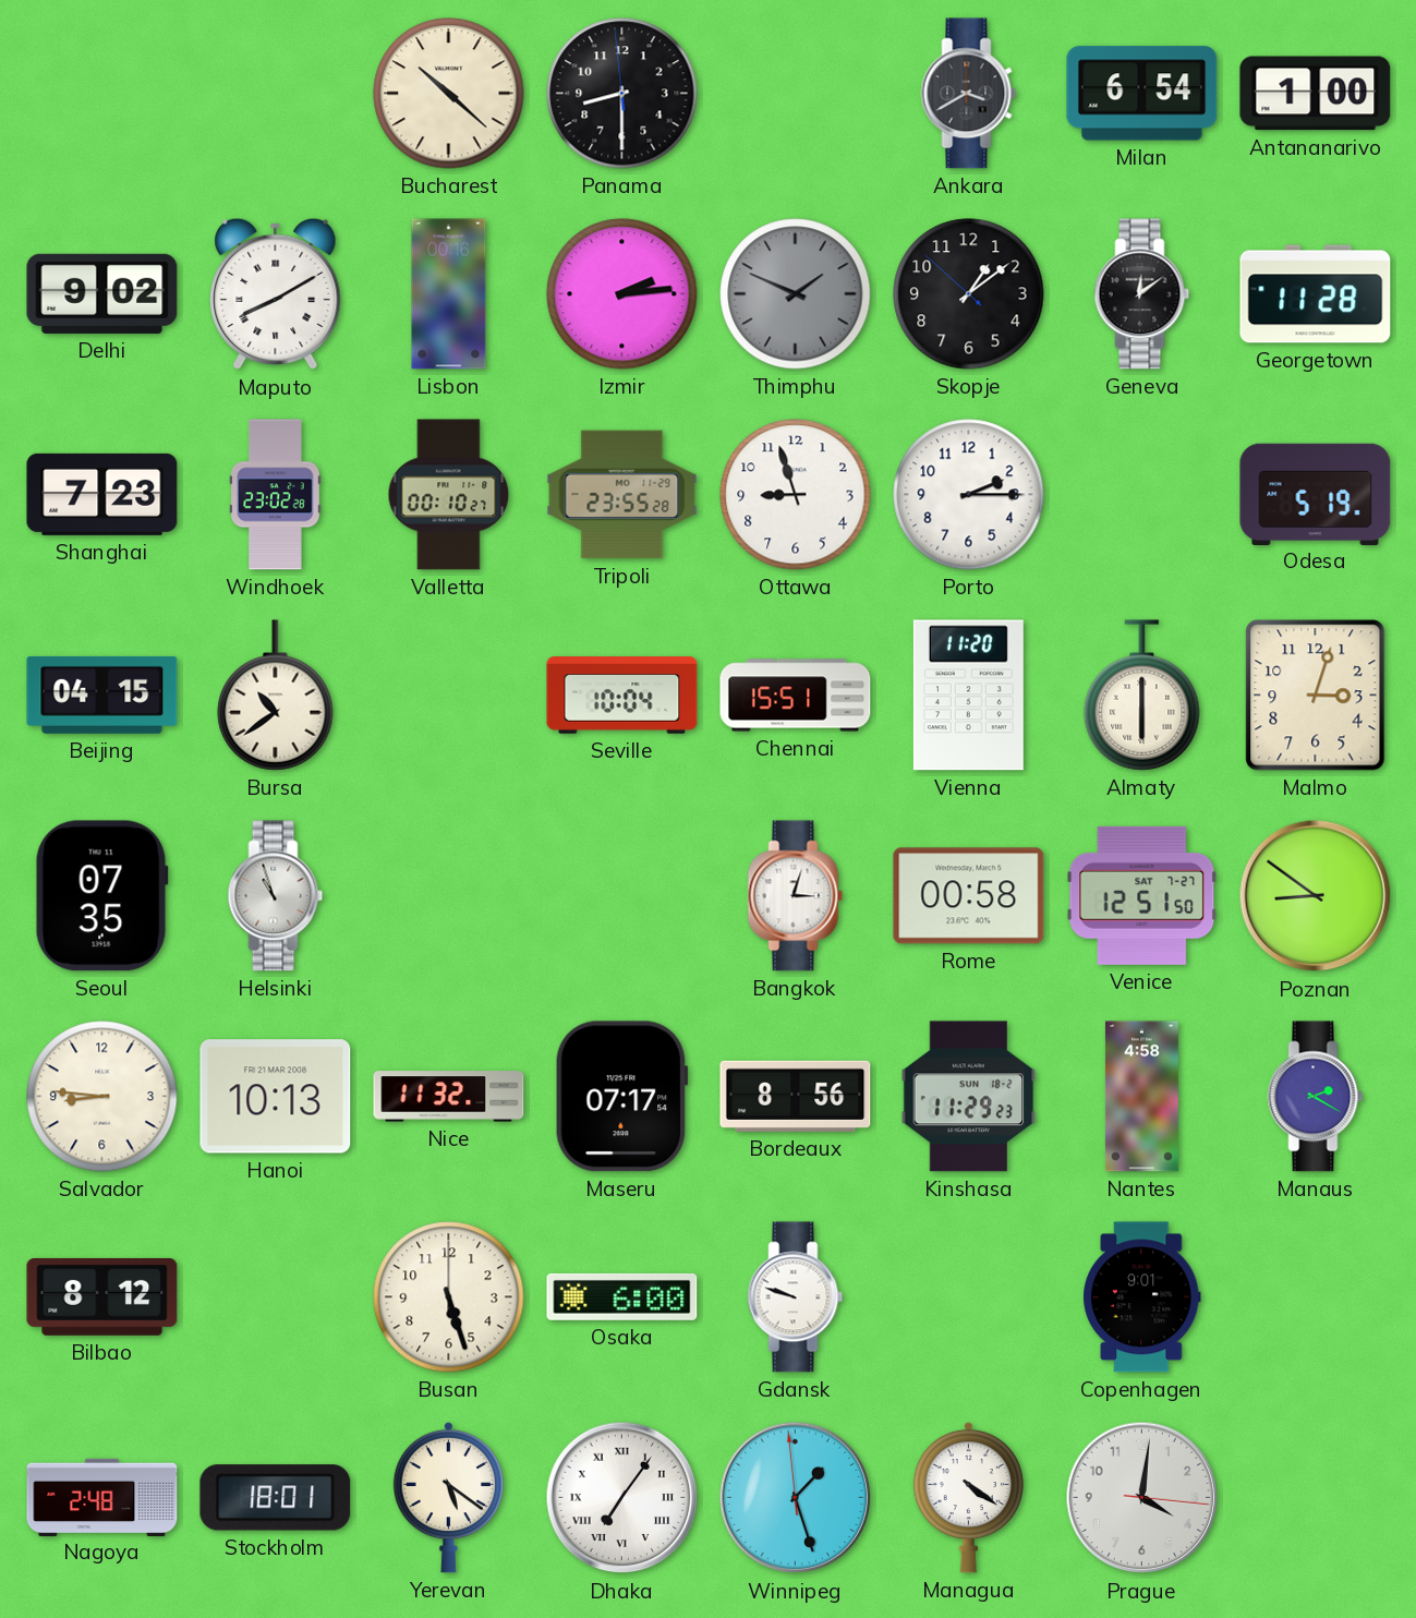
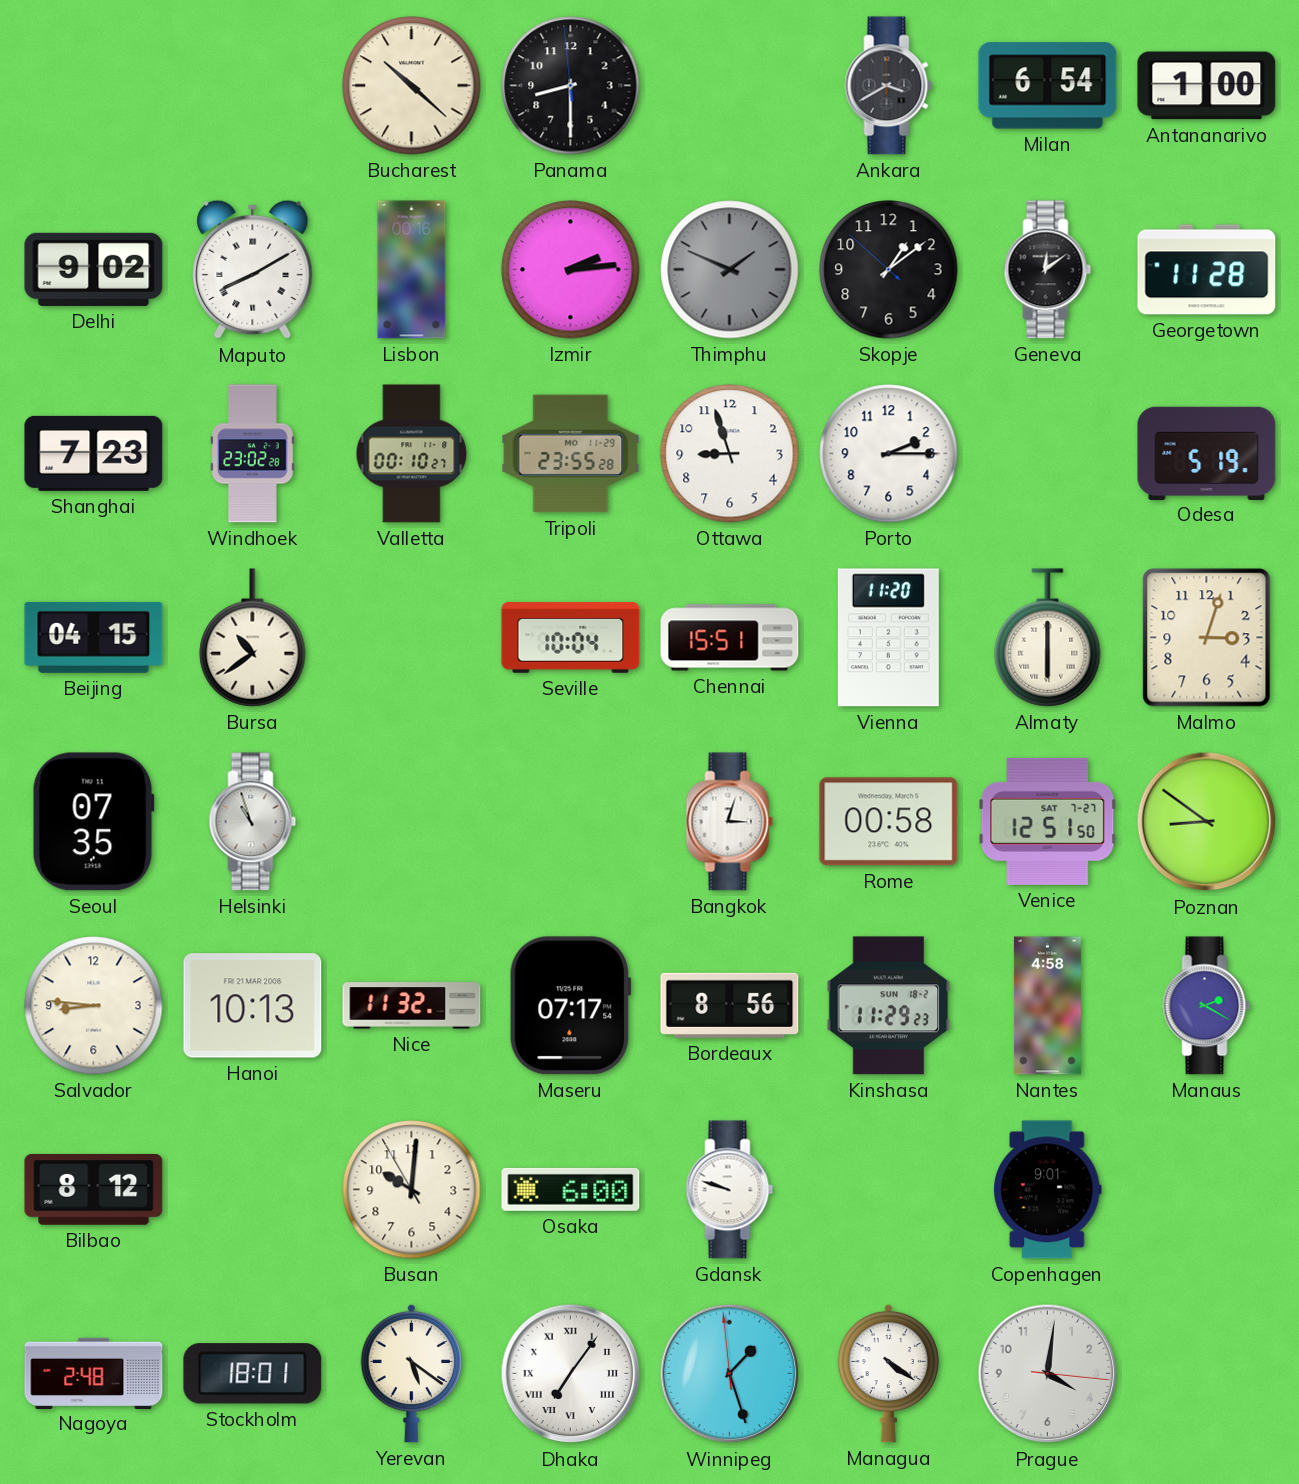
Busan: 5:27 -> 10:00
